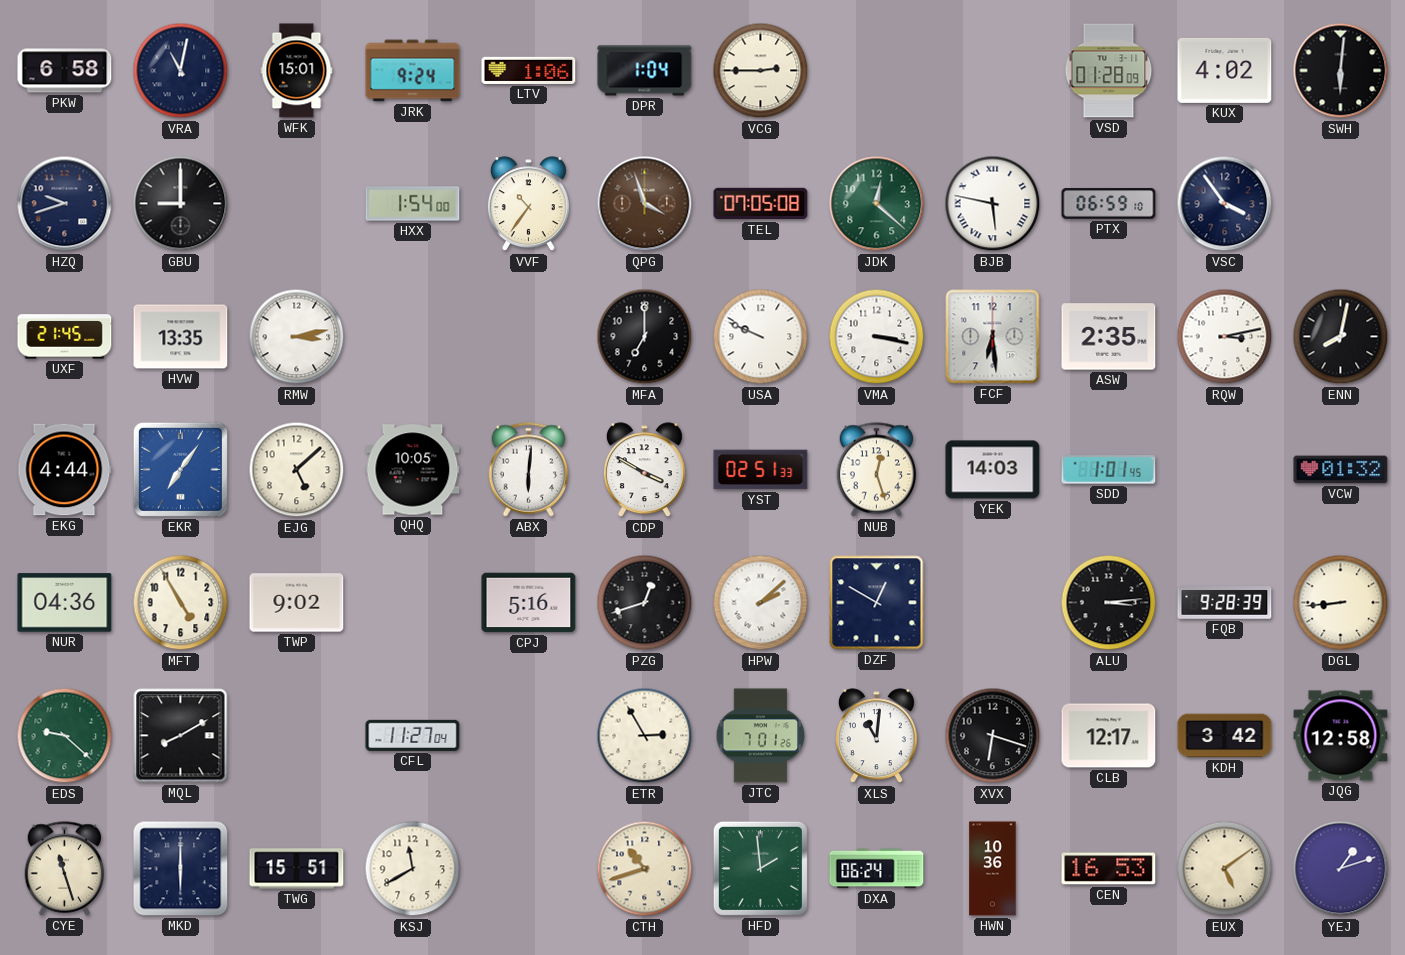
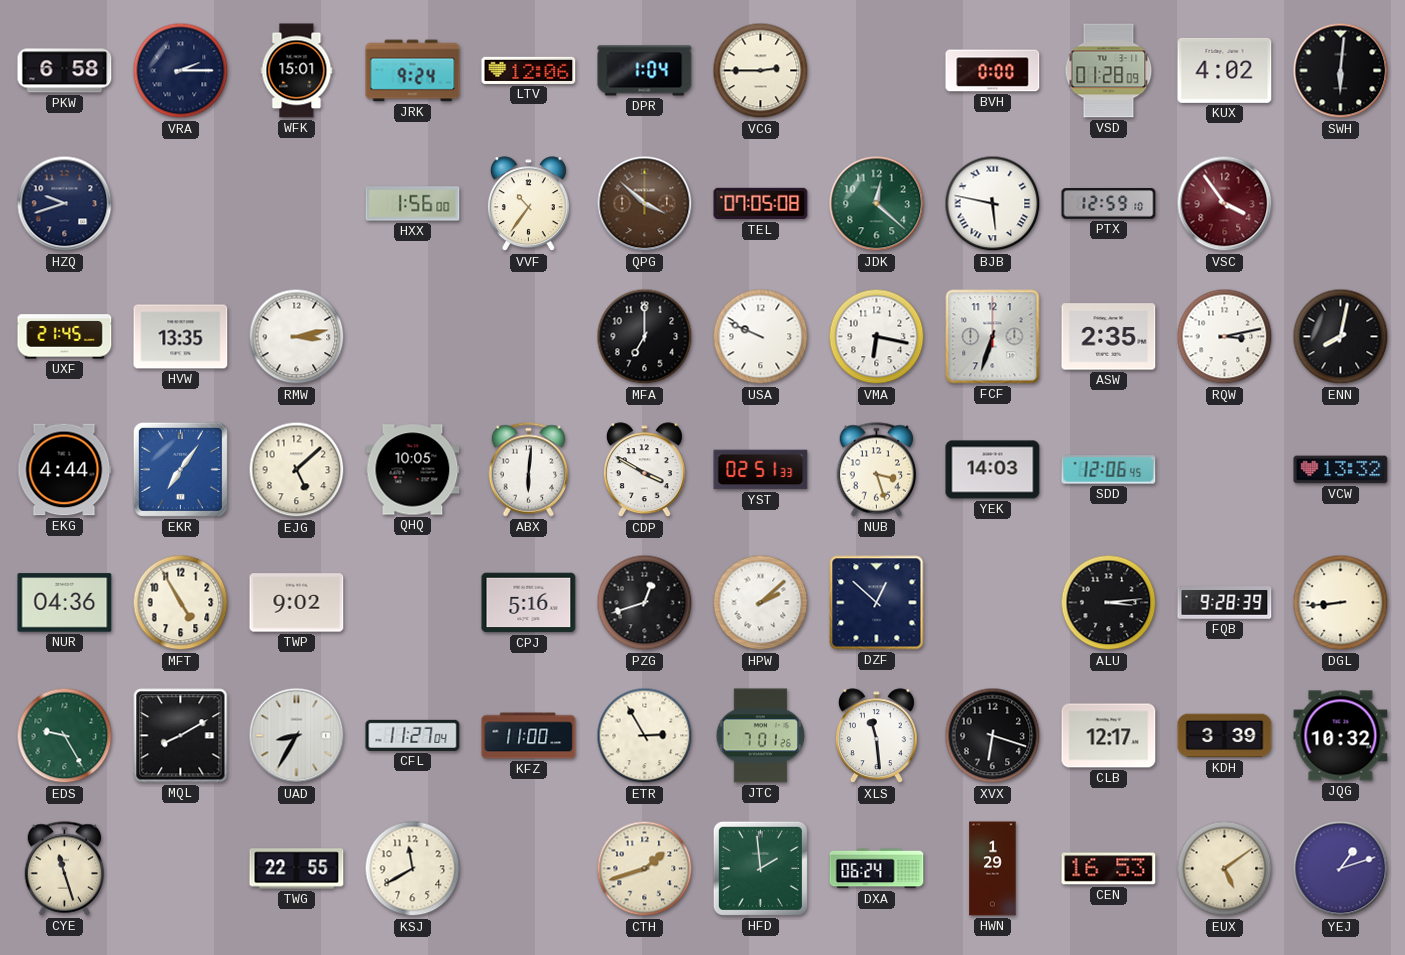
VRA: 11:02 -> 2:15
LTV: 1:06 -> 12:06
BVH: none -> 0:00
GBU: 9:00 -> none
HXX: 1:54 -> 1:56
QPG: 3:57 -> 3:52
PTX: 06:59 -> 12:59
VSC dial: navy -> burgundy
VMA: 3:17 -> 6:17
FCF: 6:29 -> 6:33
NUB: 12:27 -> 3:27
SDD: 1:01 -> 12:06
VCW: 01:32 -> 13:32
DZF: 12:50 -> 12:52
EDS: 9:22 -> 9:25
UAD: none -> 8:35
KFZ: none -> 11:00
XLS: 11:01 -> 11:29
KDH: 3:42 -> 3:39
JQG: 12:58 -> 10:32
MKD: 6:00 -> none
TWG: 15:51 -> 22:55
CTH: 10:42 -> 1:42
HWN: 10:36 -> 1:29
